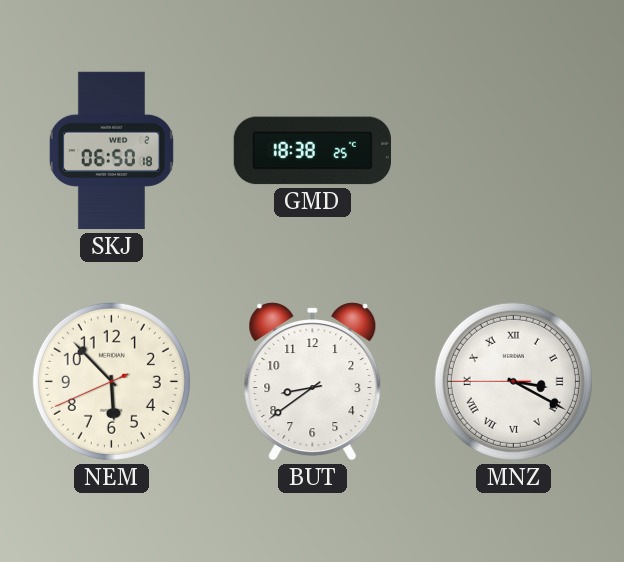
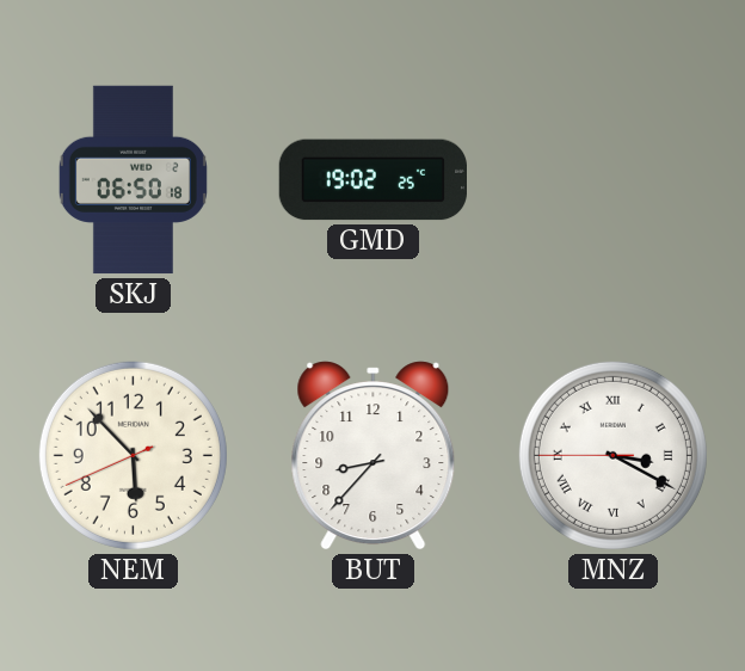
GMD: 18:38 -> 19:02
BUT: 8:39 -> 8:37
